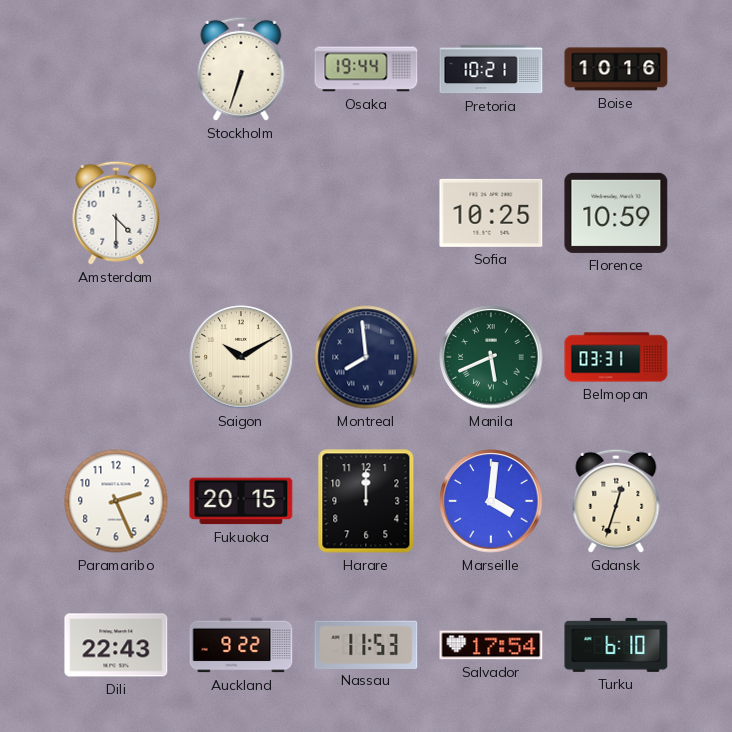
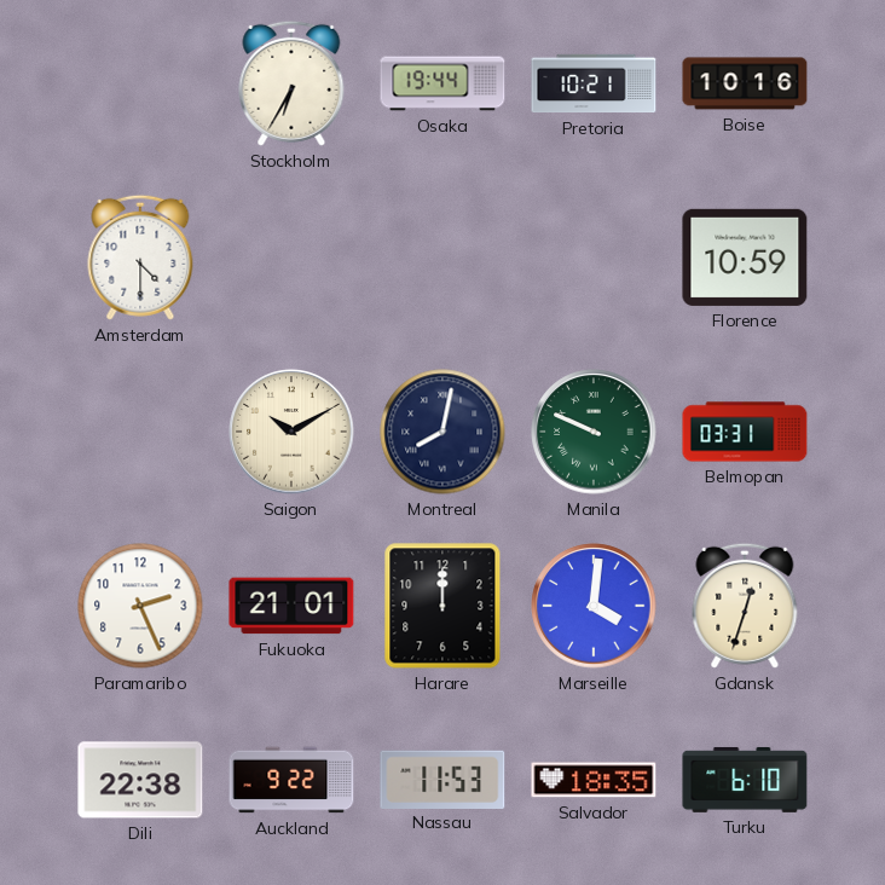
Stockholm: 6:33 -> 6:35
Sofia: 10:25 -> none
Montreal: 7:59 -> 8:02
Manila: 5:41 -> 9:49
Fukuoka: 20:15 -> 21:01
Dili: 22:43 -> 22:38
Salvador: 17:54 -> 18:35
